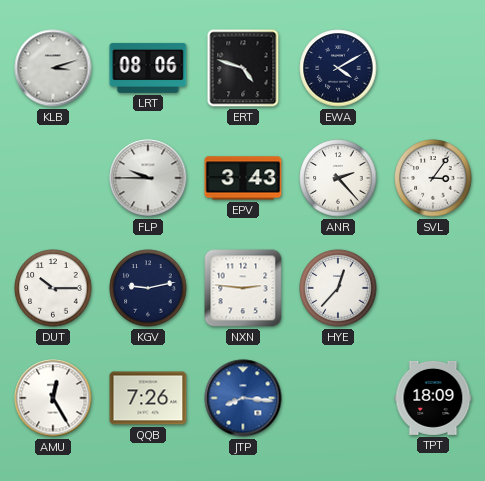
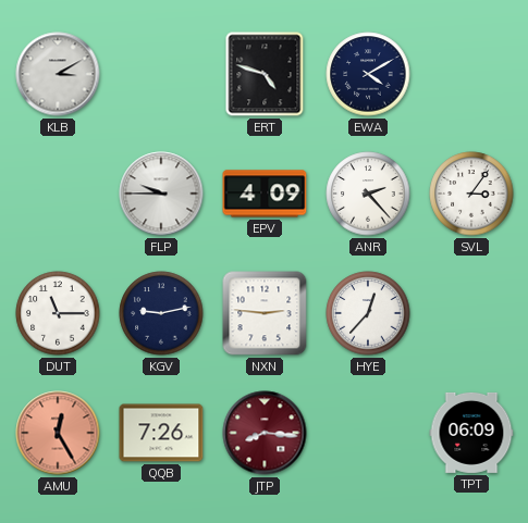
KLB: 3:12 -> 3:10
LRT: 08:06 -> none
EPV: 3:43 -> 4:09
DUT: 10:15 -> 11:15
AMU dial: white -> salmon
JTP dial: blue -> burgundy
TPT: 18:09 -> 06:09
